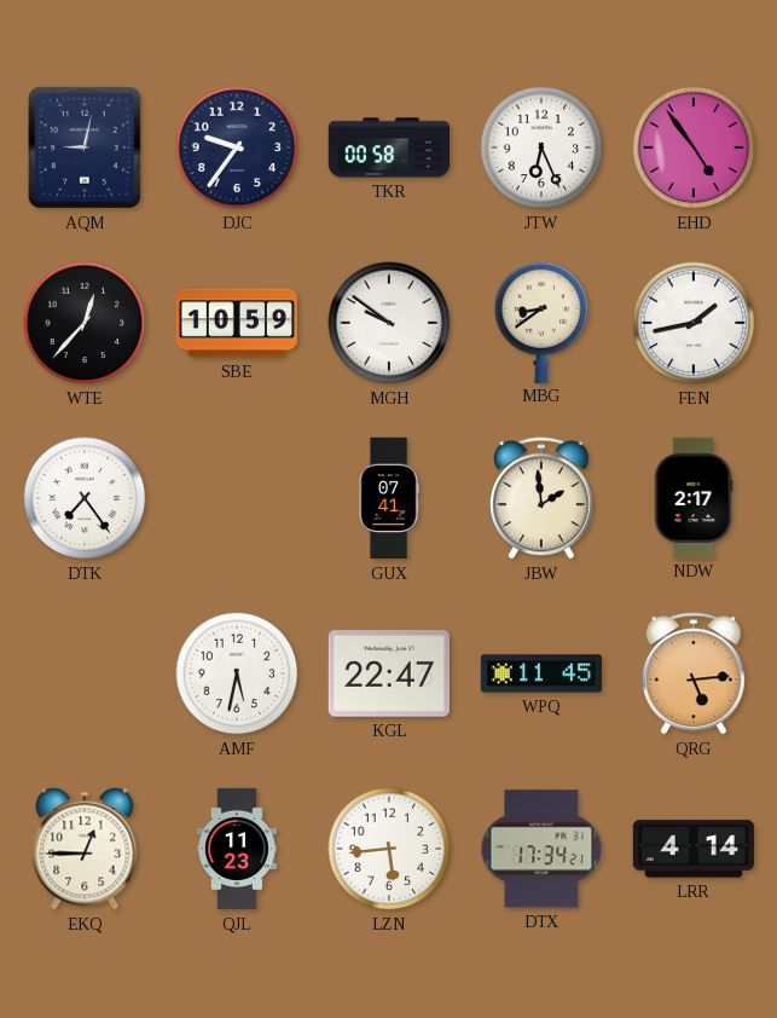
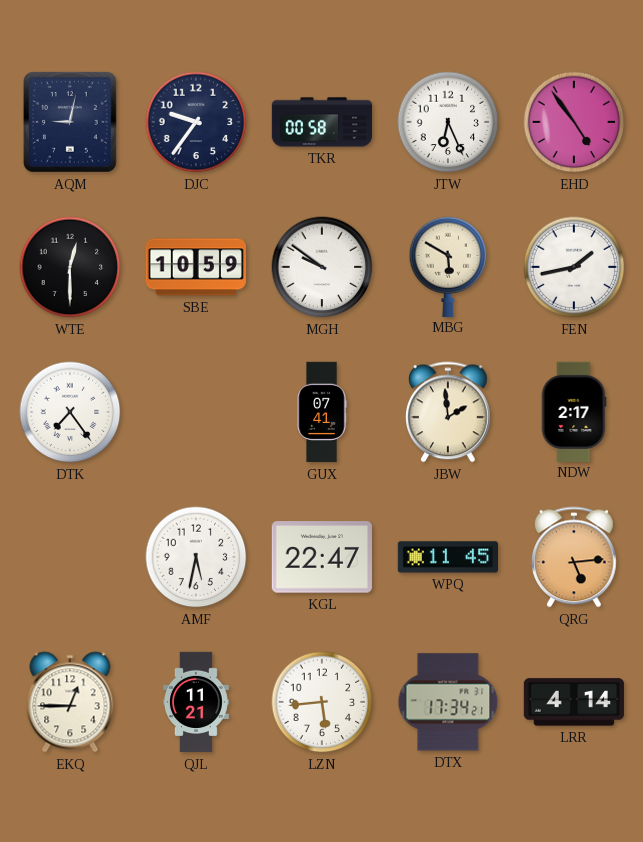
WTE: 12:37 -> 12:30
MBG: 8:39 -> 5:50
QJL: 11:23 -> 11:21
